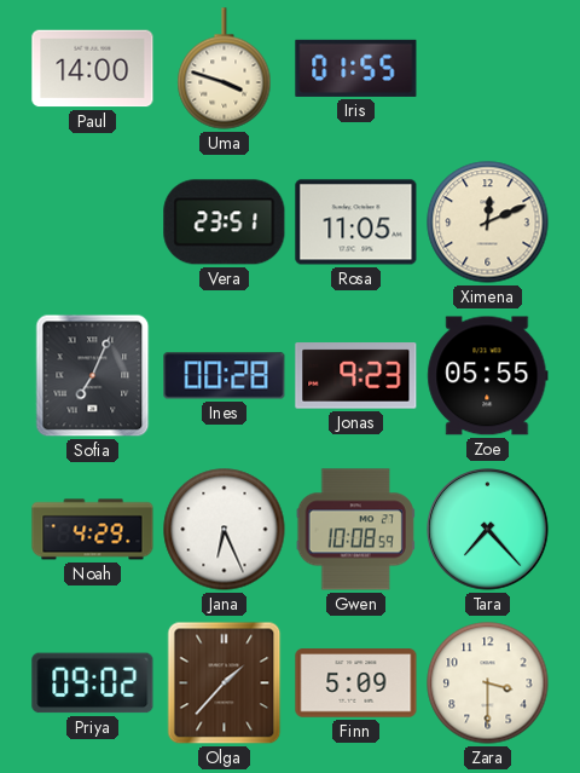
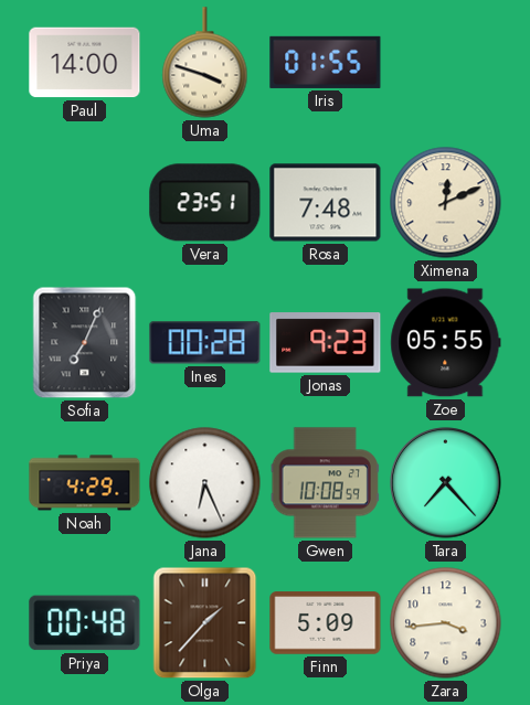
Rosa: 11:05 -> 7:48
Priya: 09:02 -> 00:48
Zara: 3:30 -> 3:44
